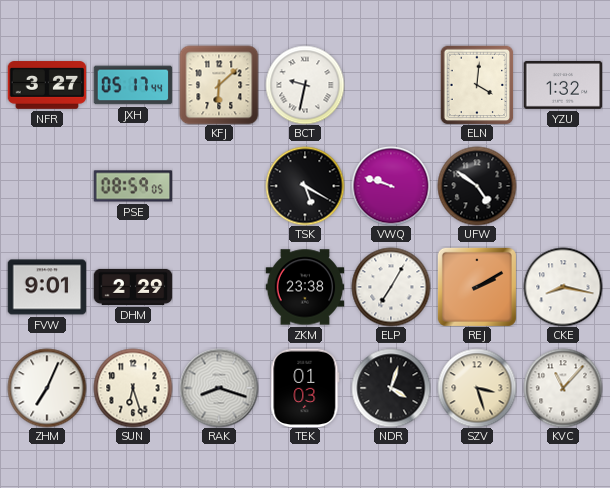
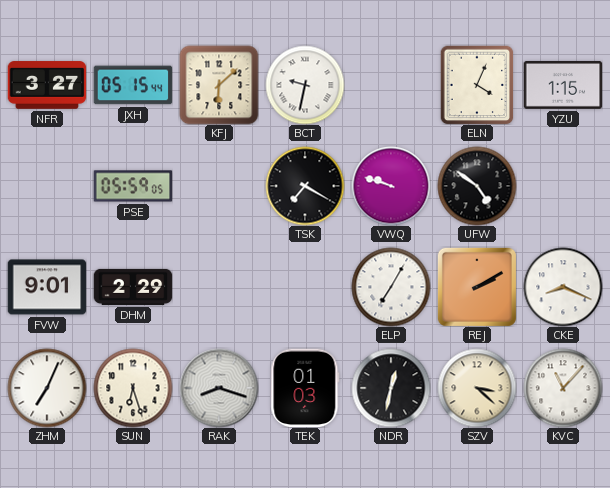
JXH: 05:17 -> 05:15
ELN: 4:01 -> 4:04
YZU: 1:32 -> 1:15
PSE: 08:59 -> 05:59
TSK: 5:20 -> 7:20
ZKM: 23:38 -> none
CKE: 8:17 -> 8:19
NDR: 4:03 -> 12:32
SZV: 3:27 -> 3:22
